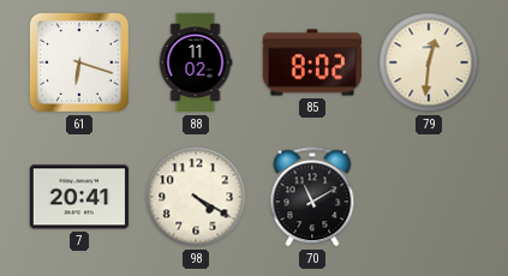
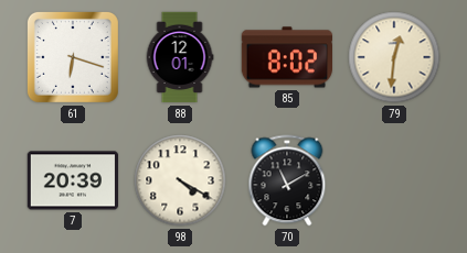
88: 11:02 -> 12:01
7: 20:41 -> 20:39
